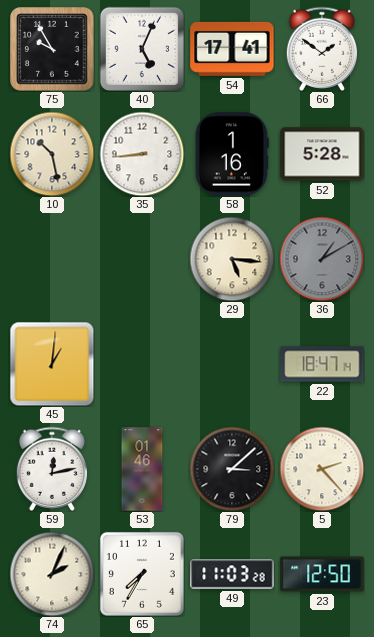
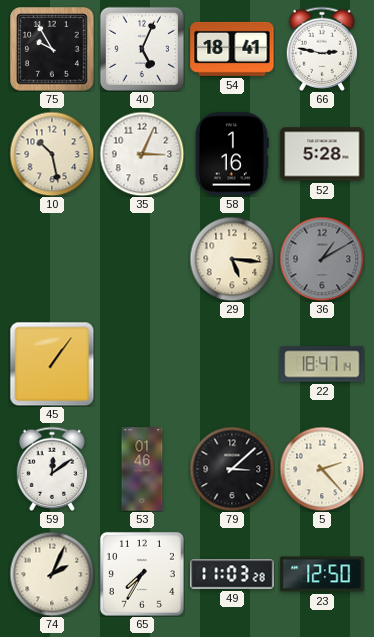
54: 17:41 -> 18:41
66: 1:51 -> 2:47
35: 8:44 -> 3:04
45: 1:01 -> 1:06
59: 12:13 -> 12:09
